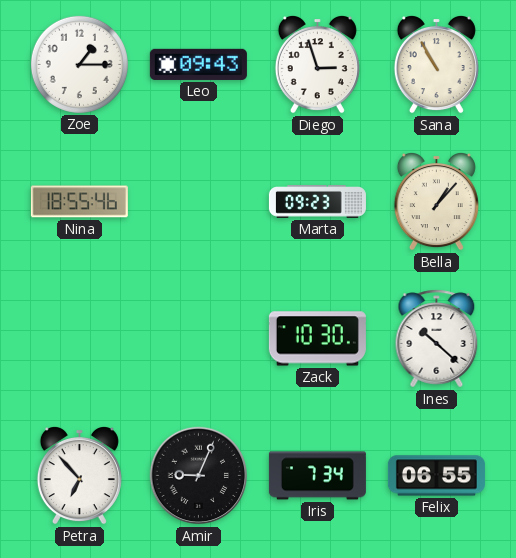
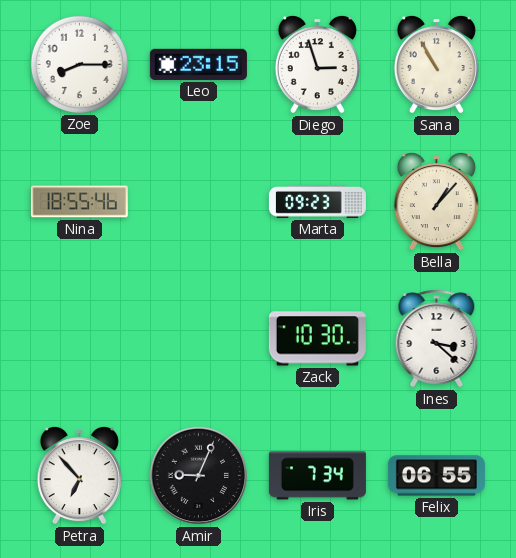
Zoe: 1:15 -> 8:15
Leo: 09:43 -> 23:15
Ines: 10:22 -> 3:22
